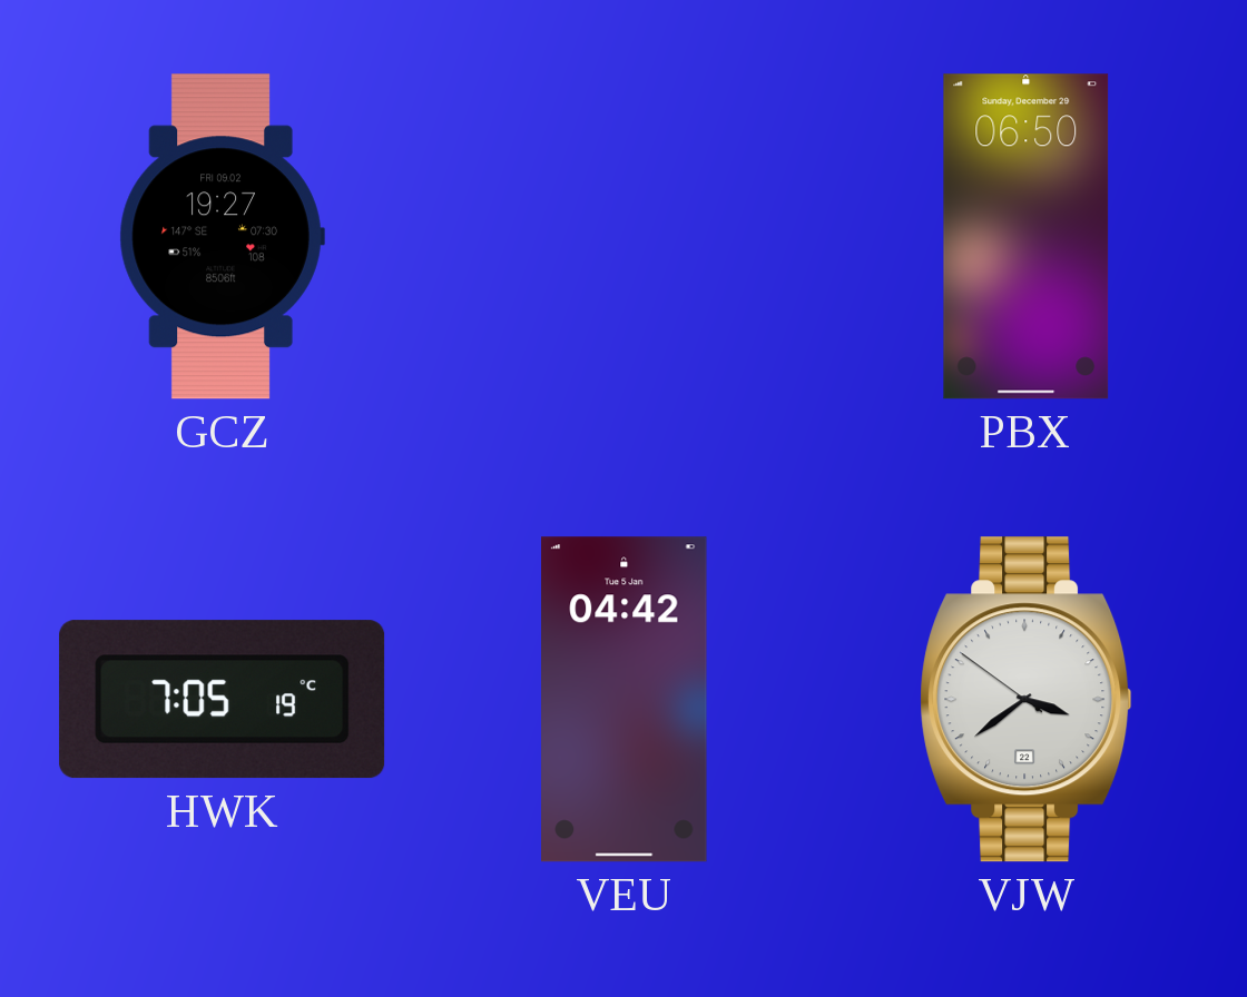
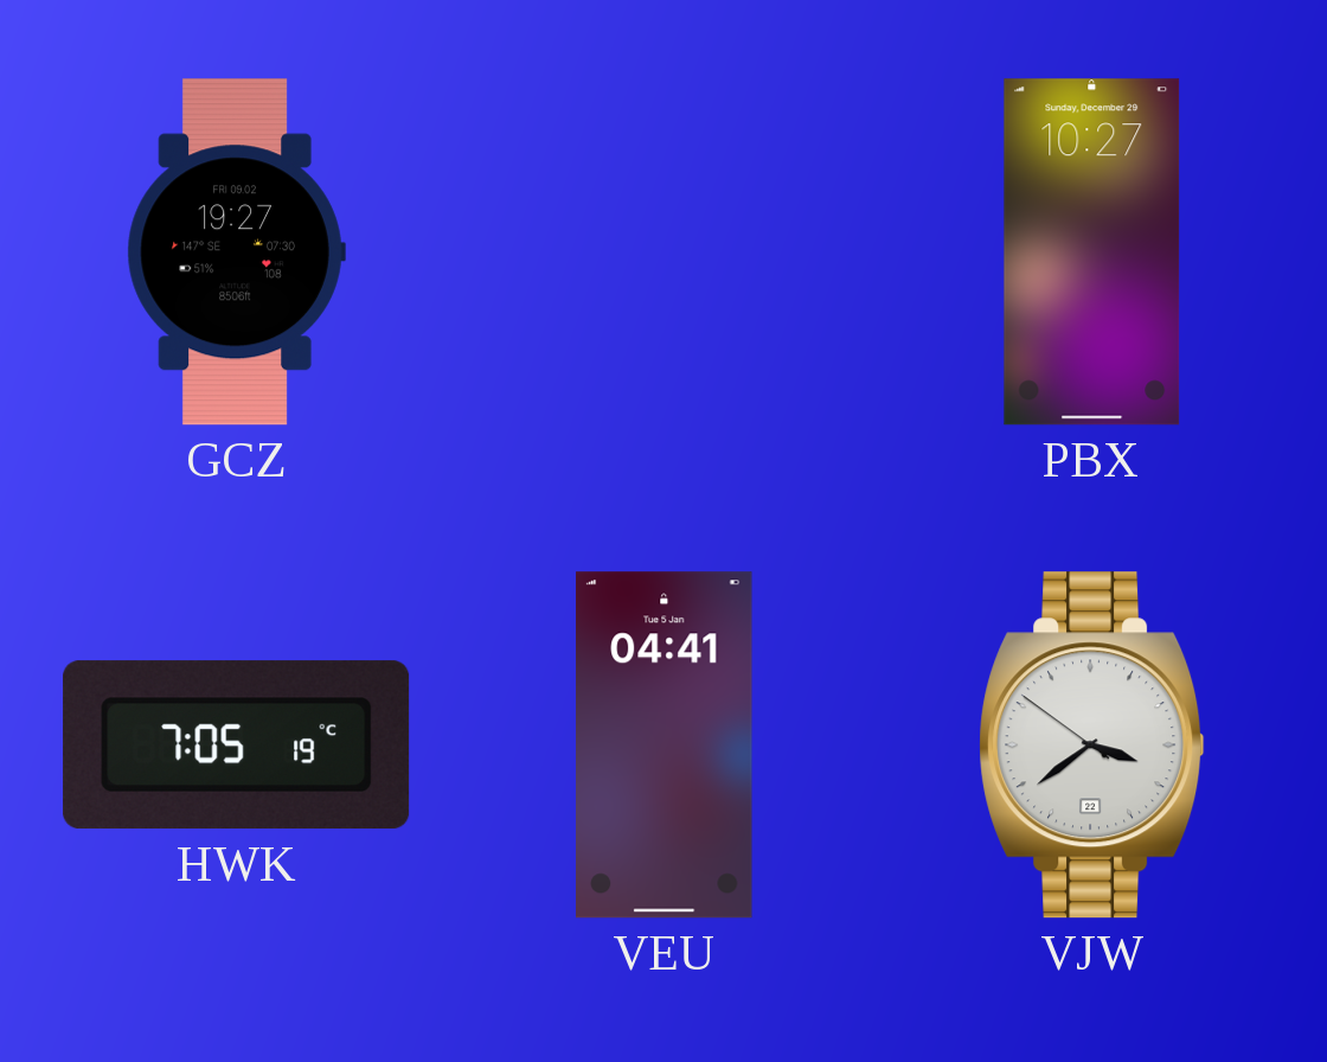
PBX: 06:50 -> 10:27
VEU: 04:42 -> 04:41
